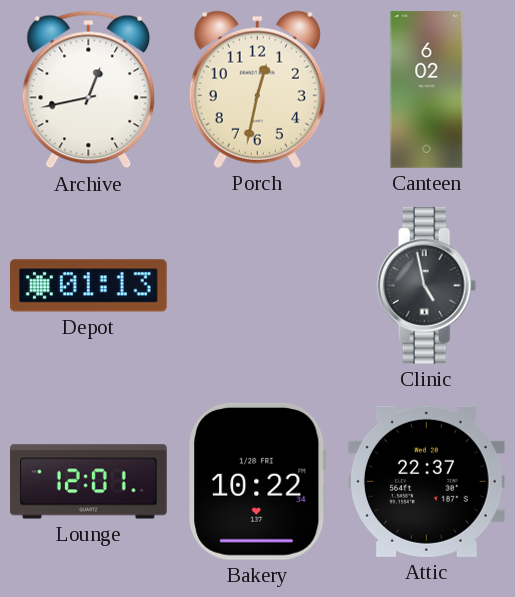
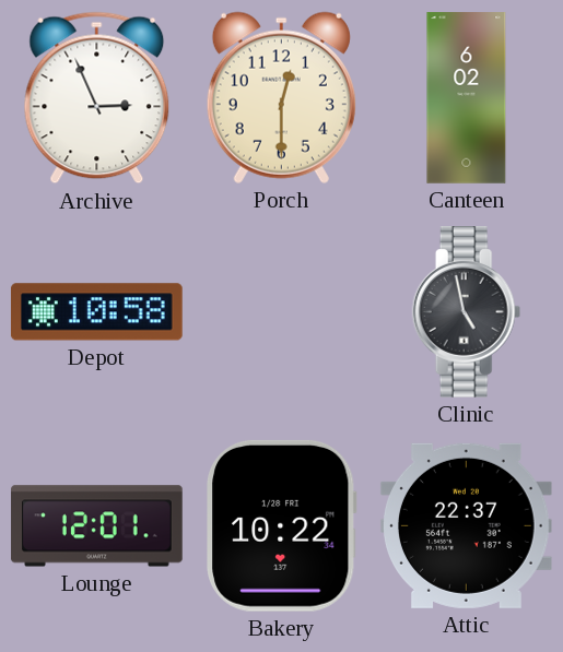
Archive: 12:43 -> 2:56
Porch: 12:32 -> 12:30
Depot: 01:13 -> 10:58
